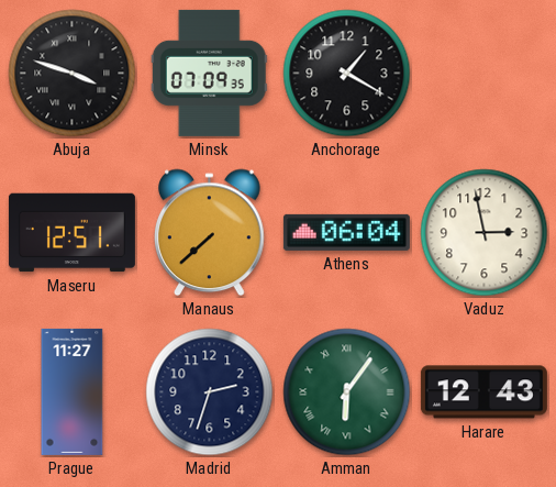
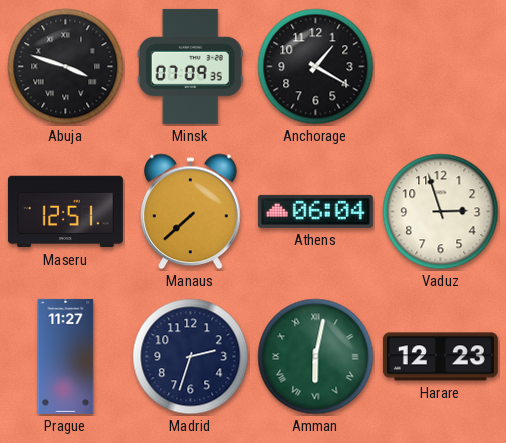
Vaduz: 2:58 -> 2:57
Amman: 6:06 -> 6:02
Harare: 12:43 -> 12:23
